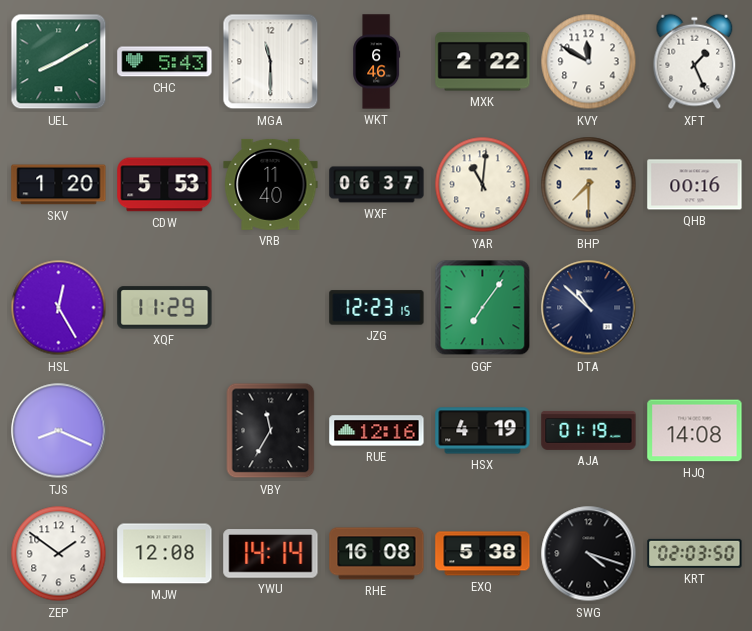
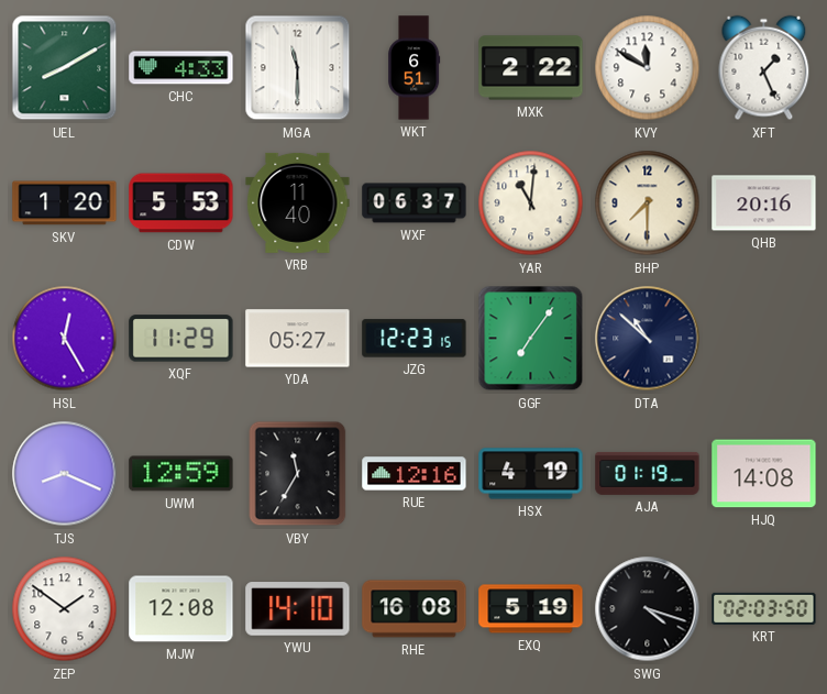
CHC: 5:43 -> 4:33
WKT: 6:46 -> 6:51
QHB: 00:16 -> 20:16
YDA: none -> 05:27
UWM: none -> 12:59
YWU: 14:14 -> 14:10
EXQ: 5:38 -> 5:19
